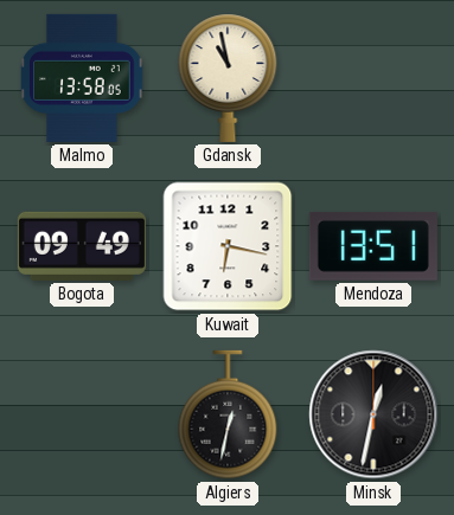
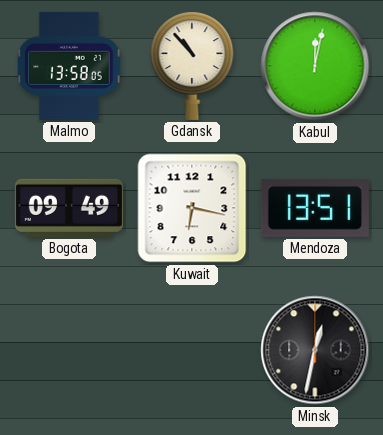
Gdansk: 10:58 -> 10:53
Kabul: none -> 12:02
Algiers: 12:32 -> none
